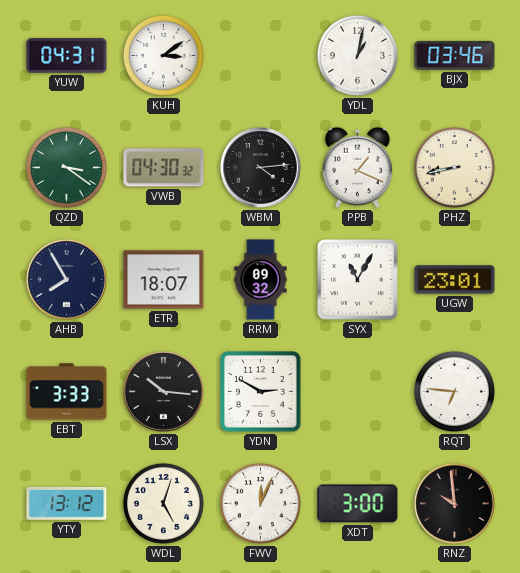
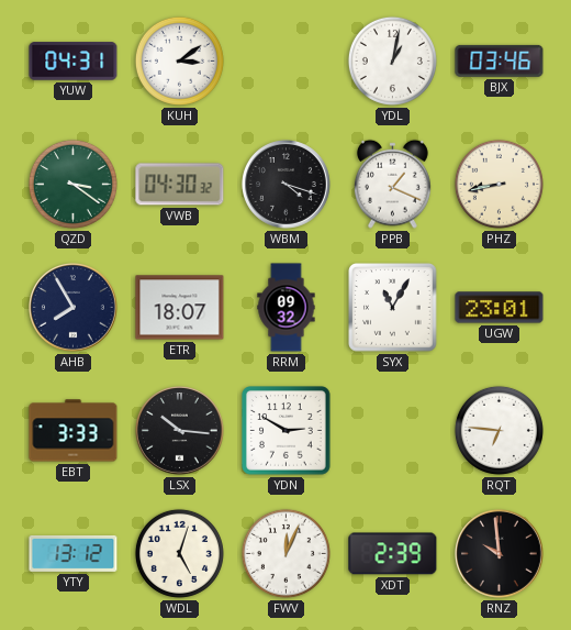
WBM: 4:14 -> 4:18
XDT: 3:00 -> 2:39
